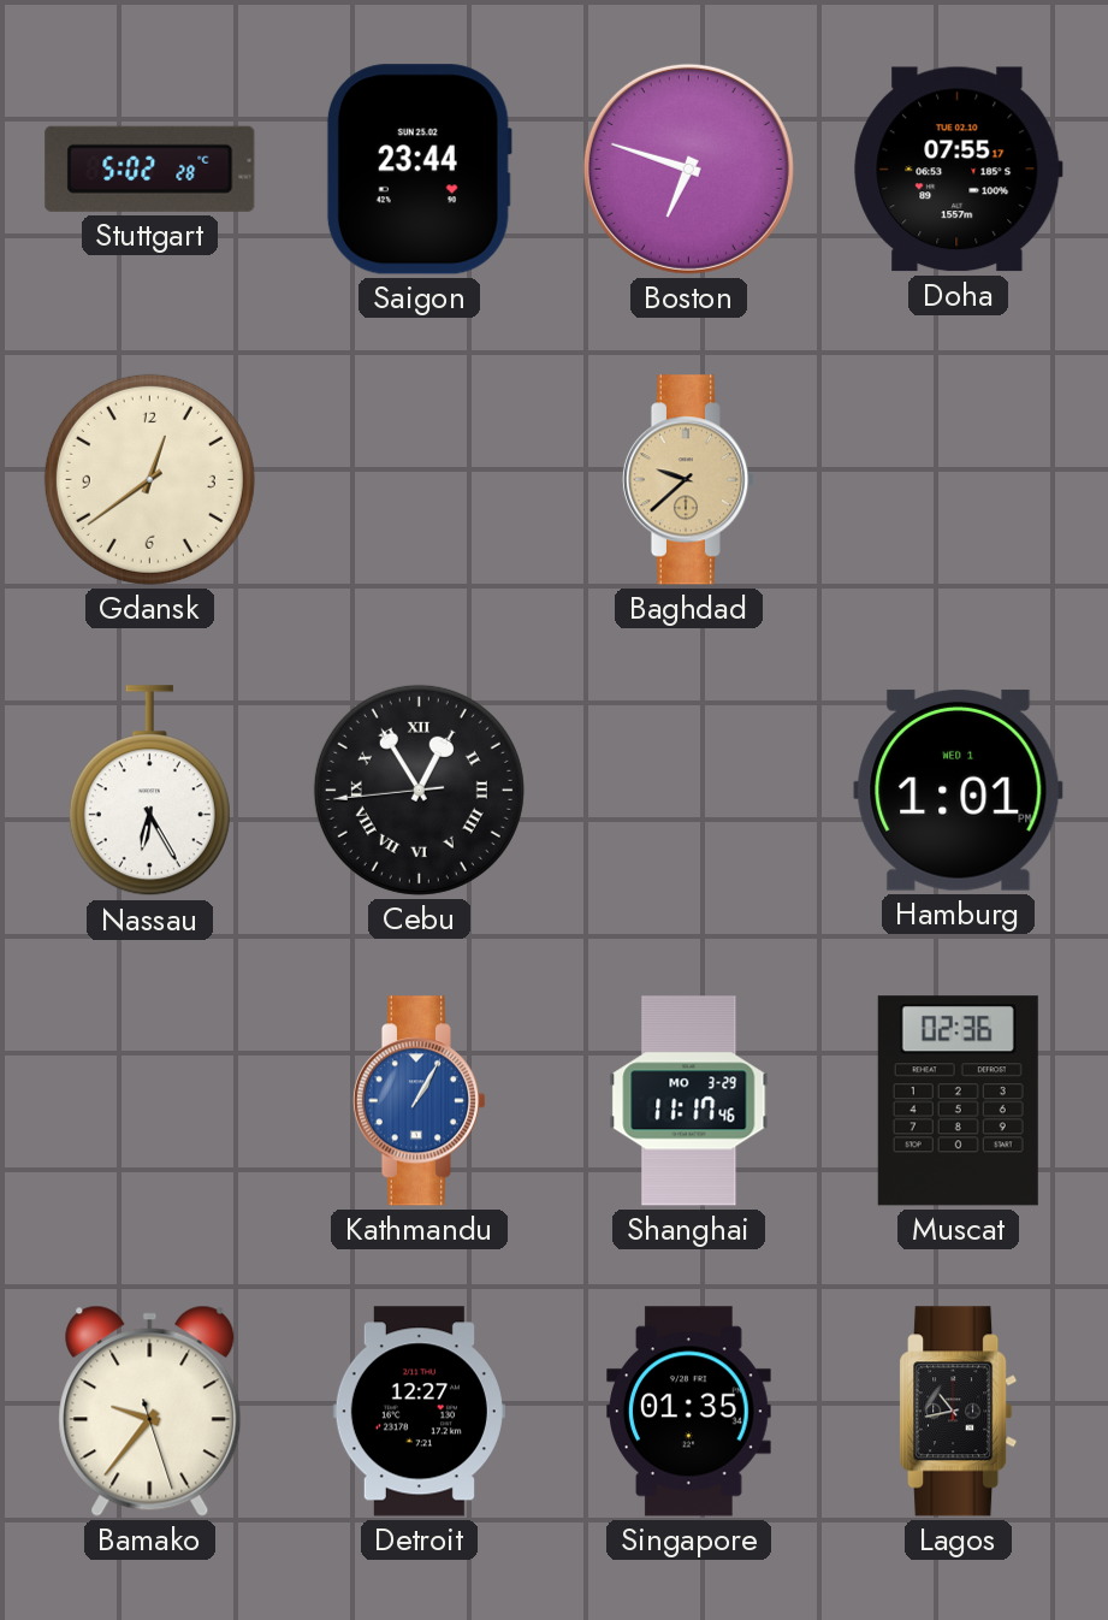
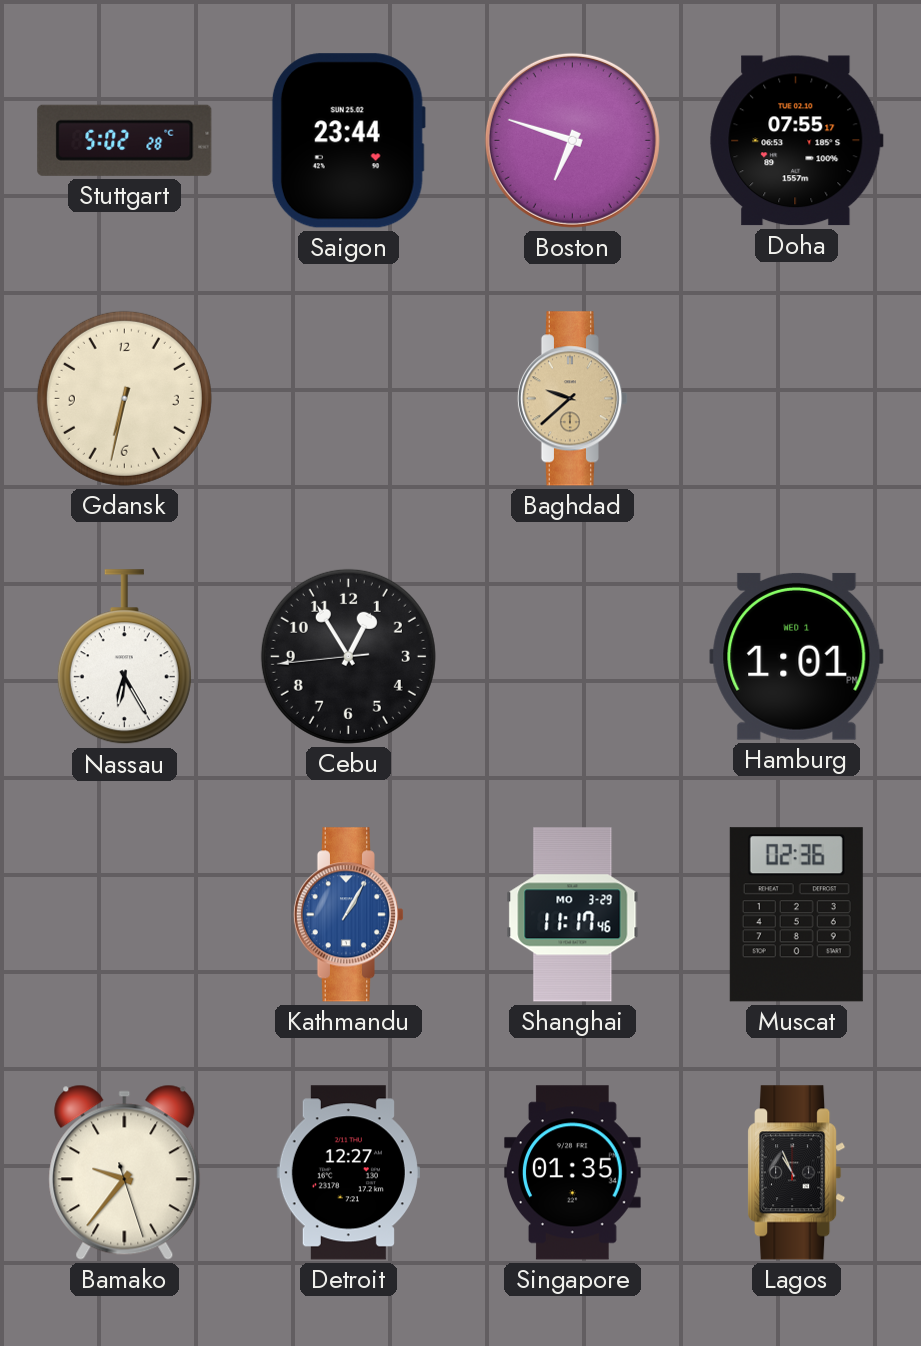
Gdansk: 12:39 -> 6:32
Cebu numerals: Roman -> Arabic
Lagos: 10:43 -> 10:56
